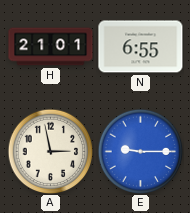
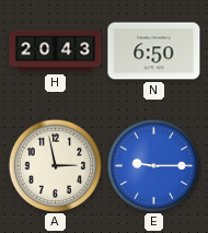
H: 21:01 -> 20:43
N: 6:55 -> 6:50
